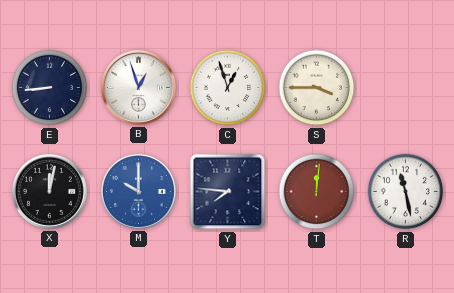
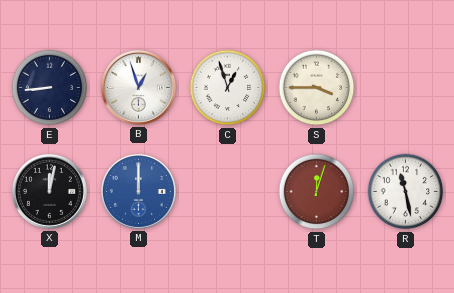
M: 10:00 -> 12:00
Y: 7:46 -> none
T: 12:01 -> 12:03
